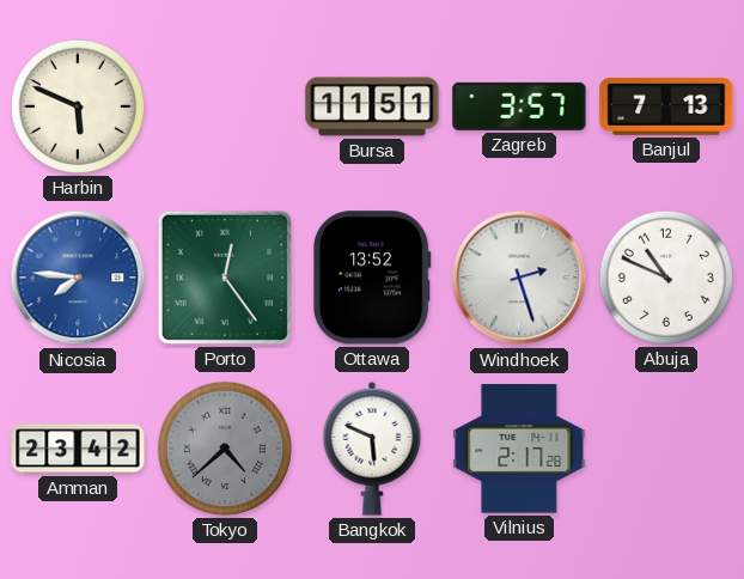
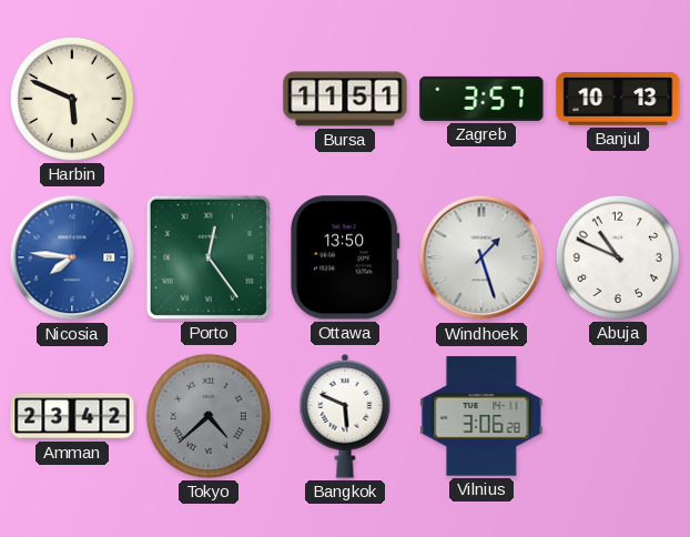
Banjul: 7:13 -> 10:13
Ottawa: 13:52 -> 13:50
Windhoek: 2:27 -> 1:27
Vilnius: 2:17 -> 3:06
